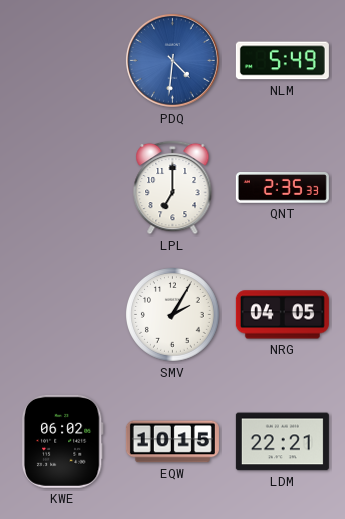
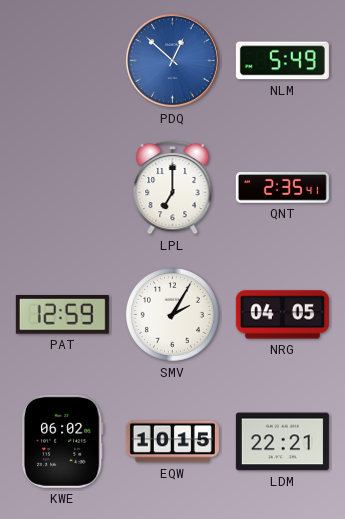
PDQ: 4:31 -> 12:52
QNT: 2:35:33 -> 2:35:41
PAT: none -> 12:59
